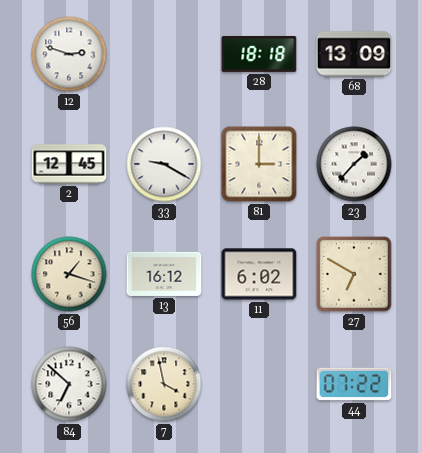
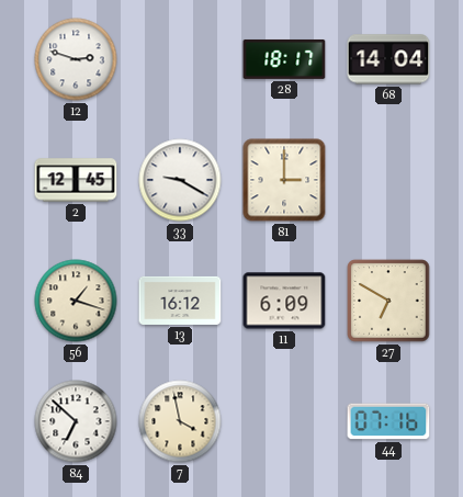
28: 18:18 -> 18:17
68: 13:09 -> 14:04
23: 1:37 -> none
11: 6:02 -> 6:09
44: 07:22 -> 07:16
